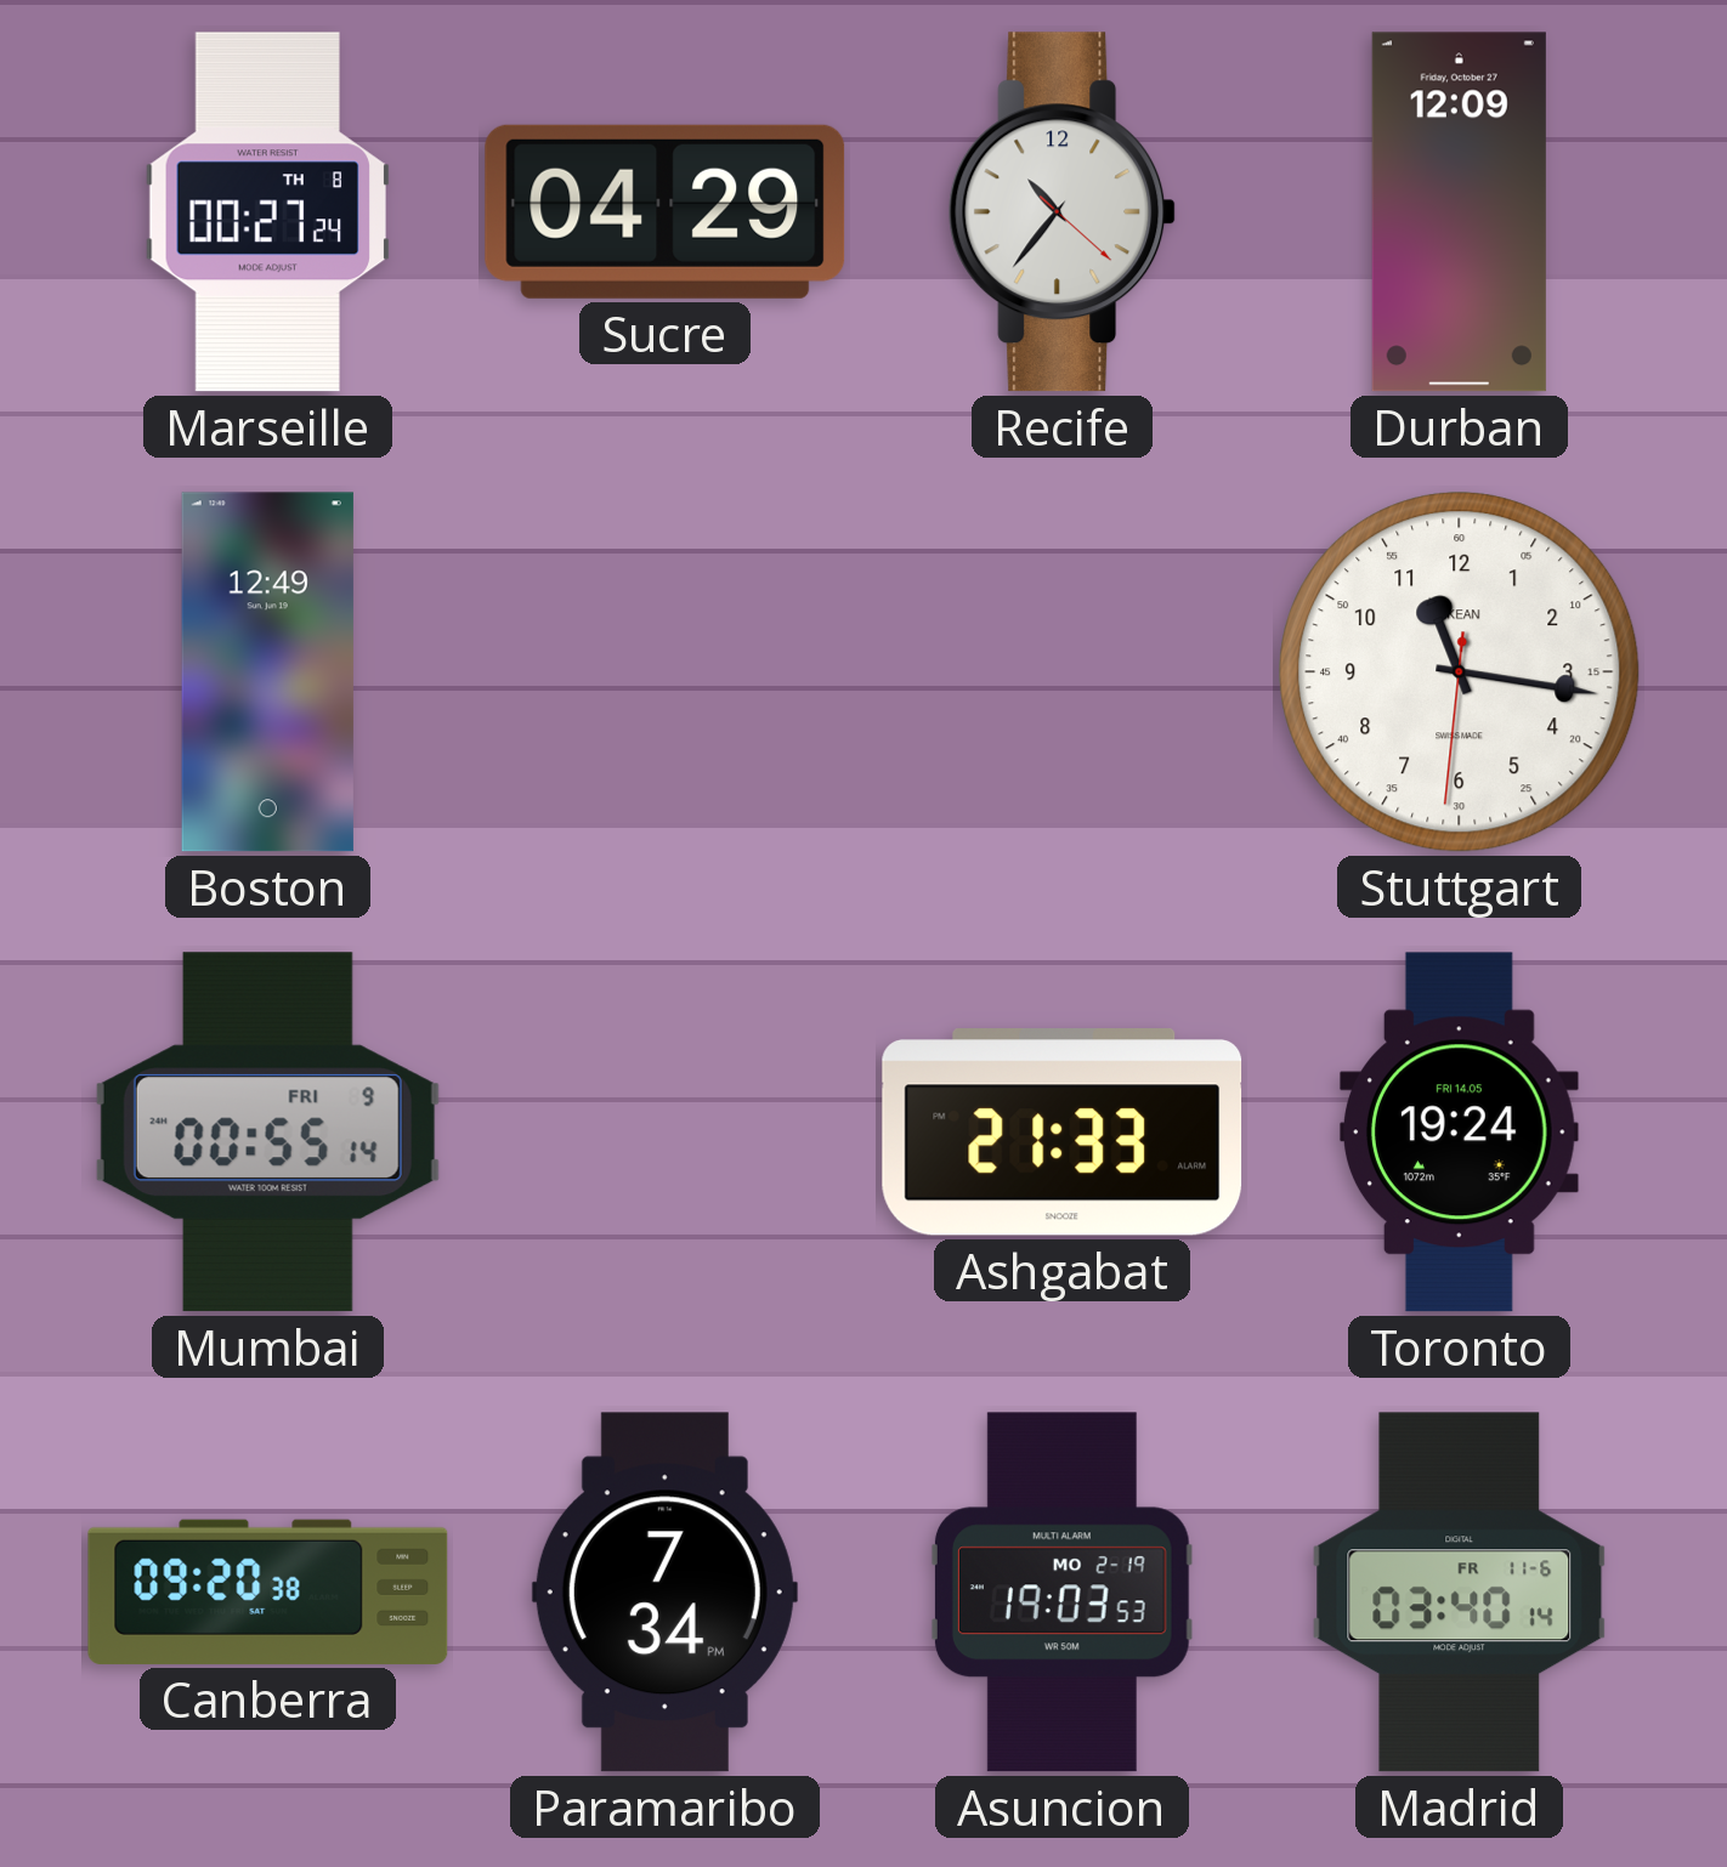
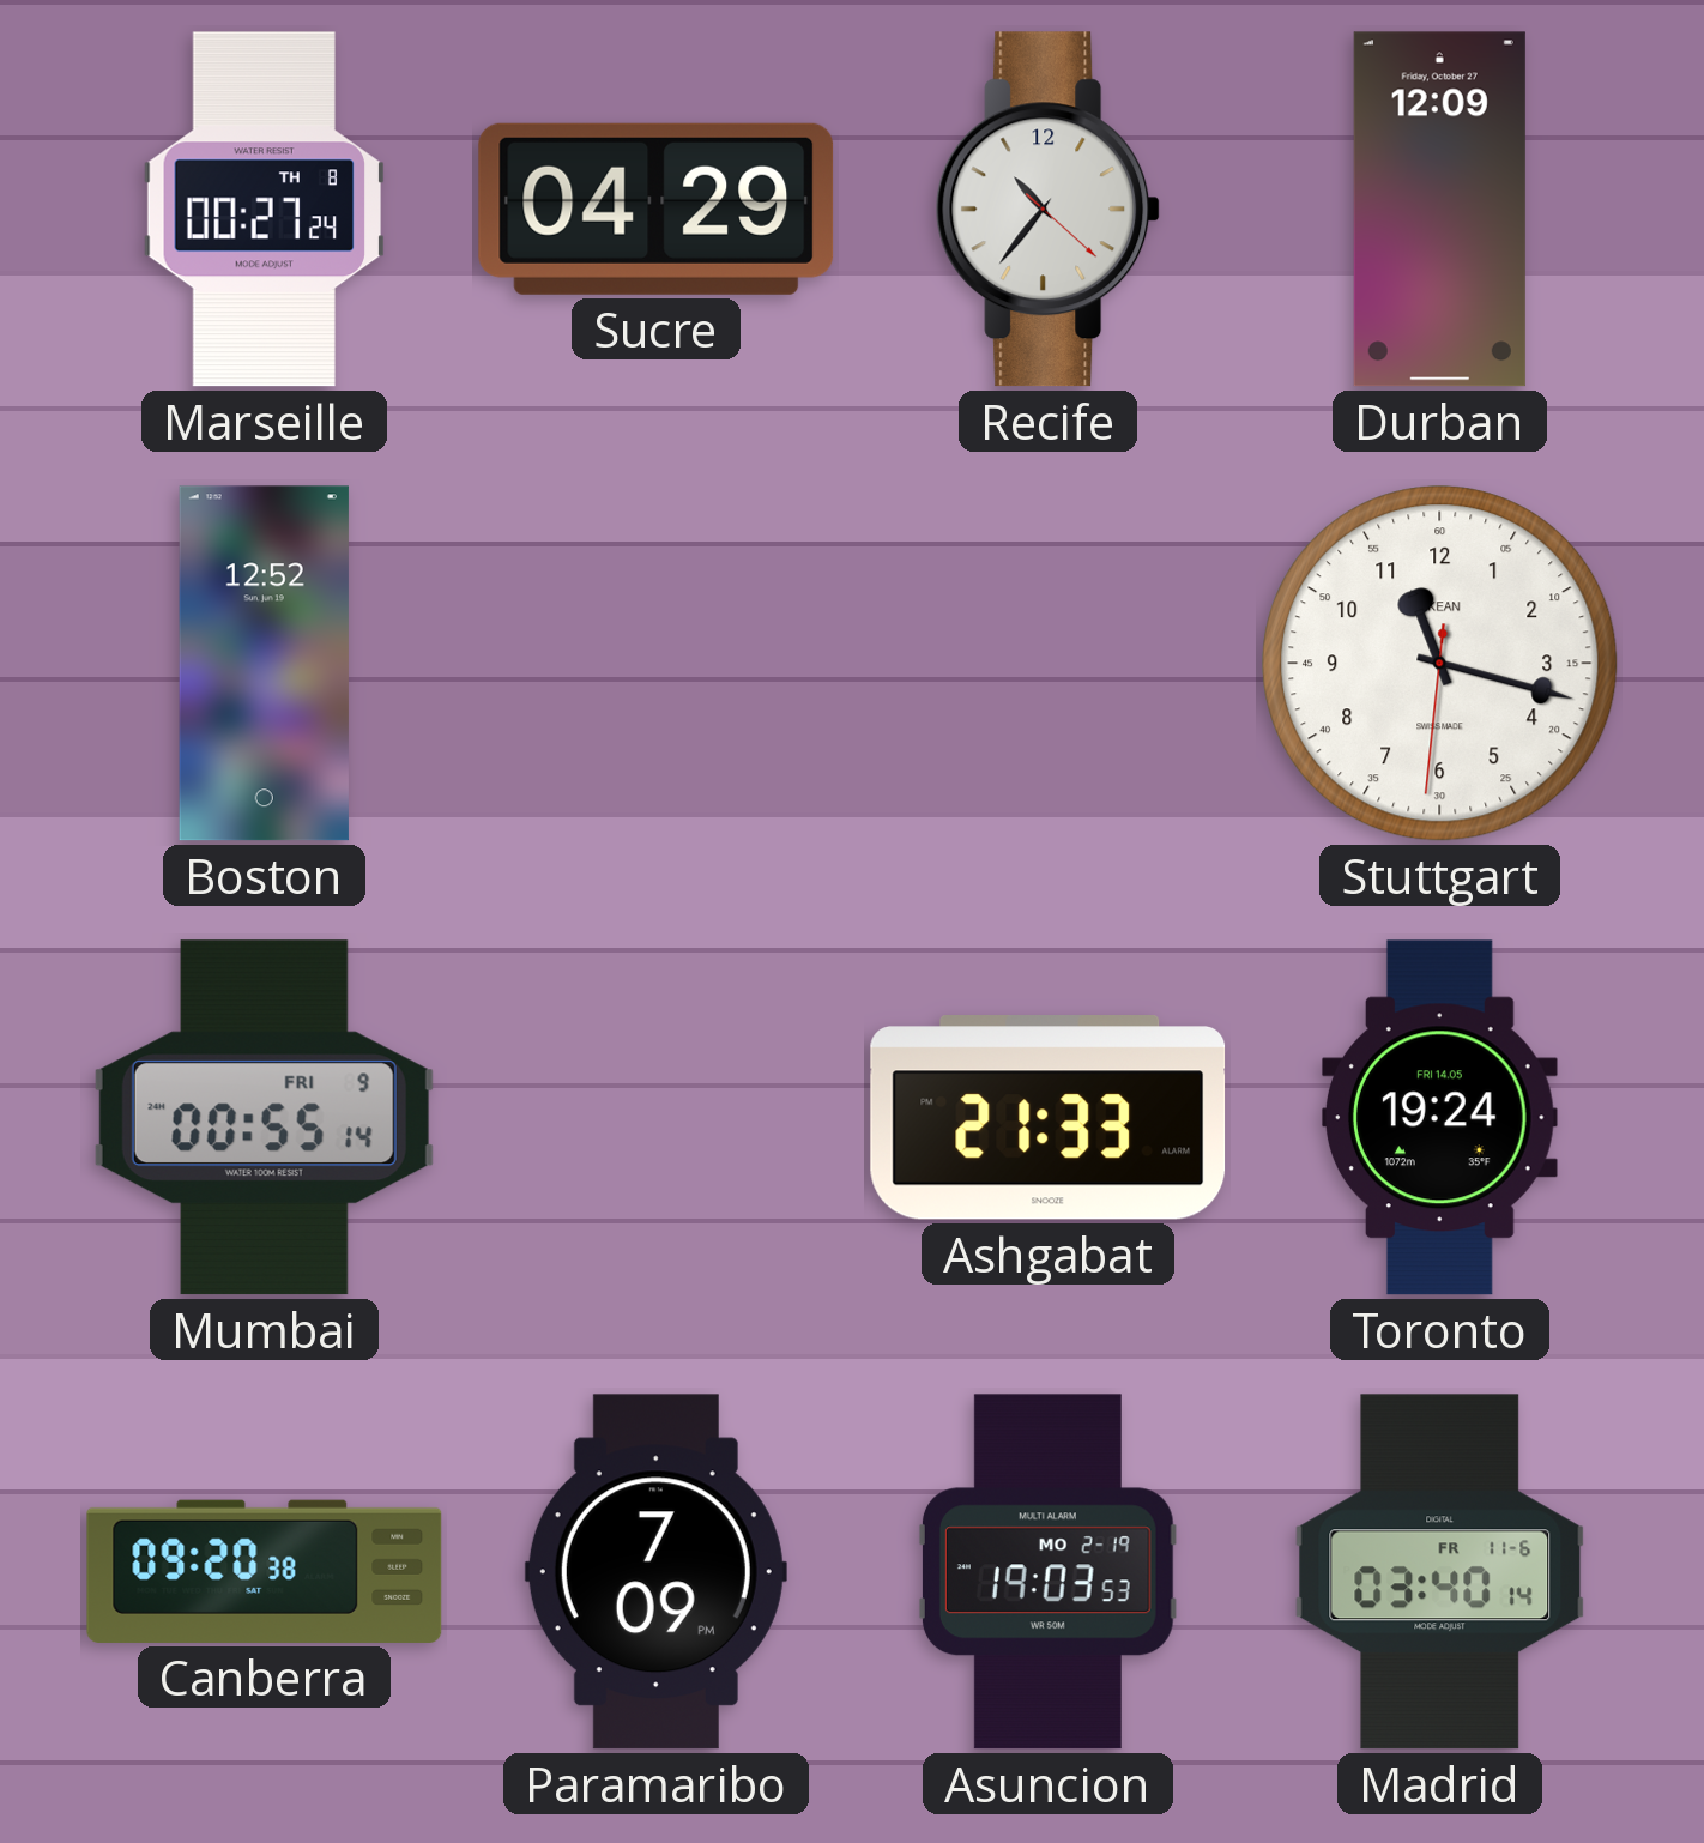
Boston: 12:49 -> 12:52
Stuttgart: 11:16 -> 11:17
Paramaribo: 7:34 -> 7:09
